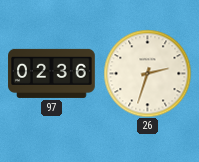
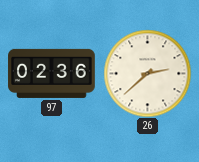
26: 2:33 -> 2:38
